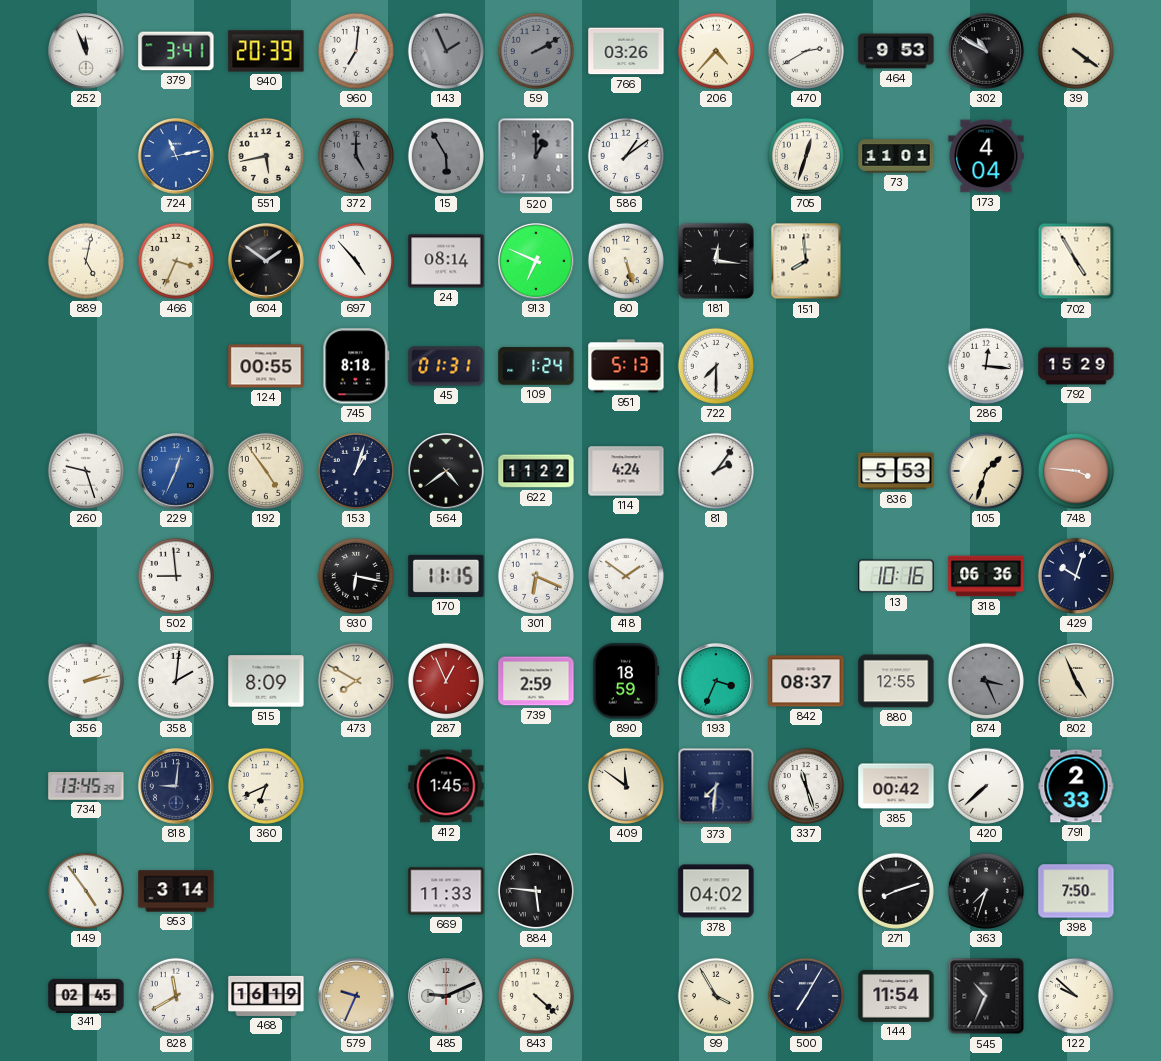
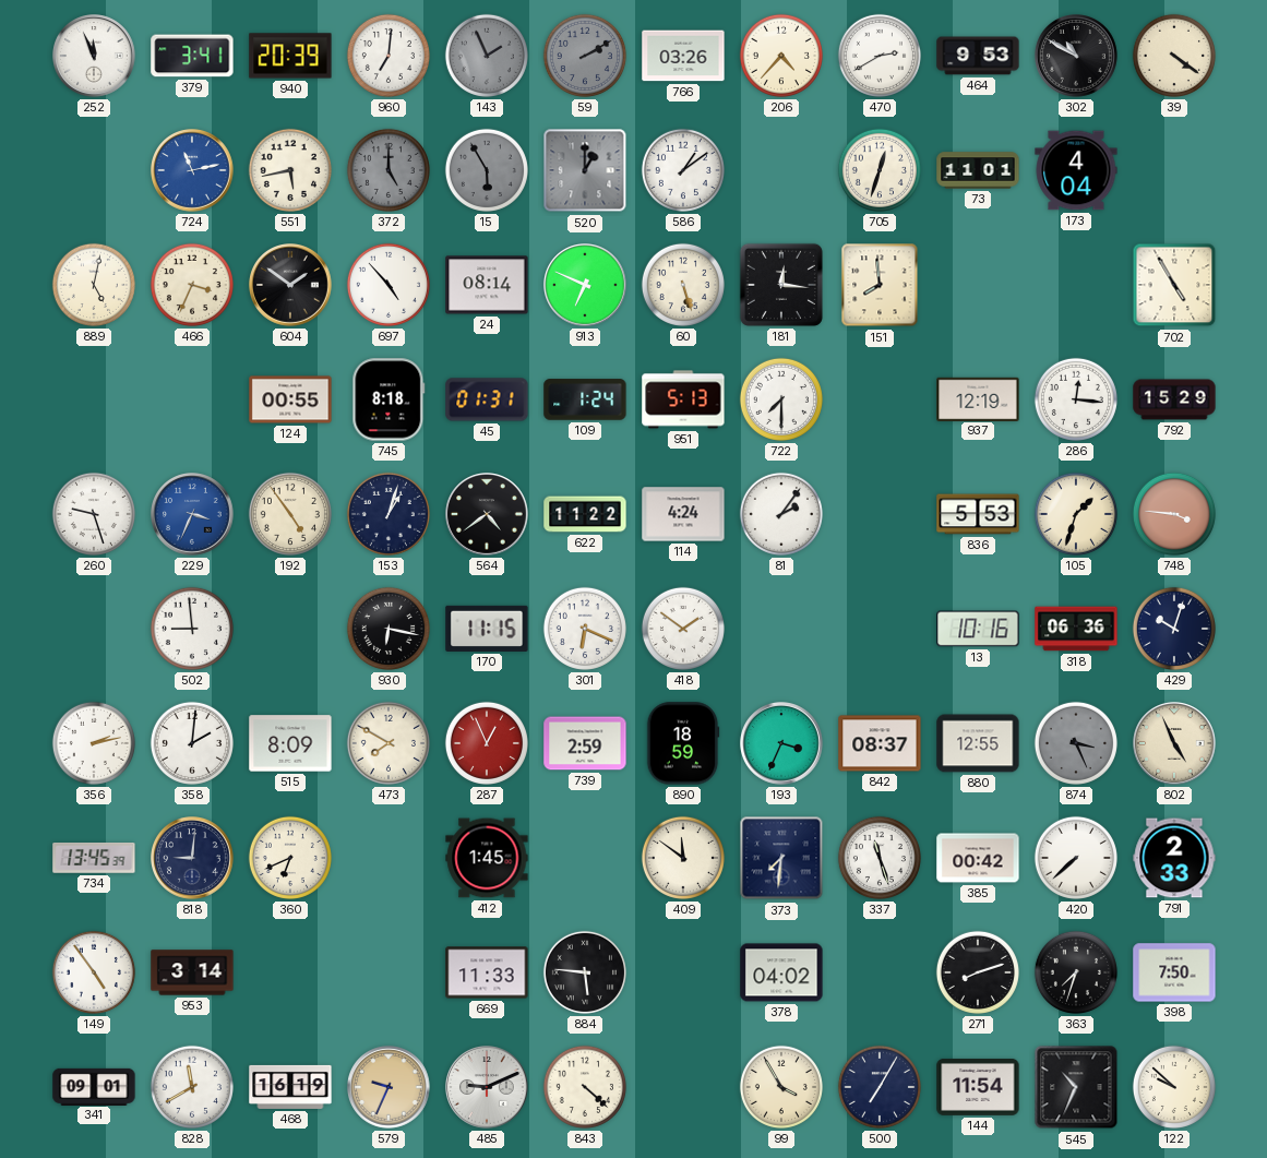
937: none -> 12:19
229: 12:34 -> 3:34
341: 02:45 -> 09:01
